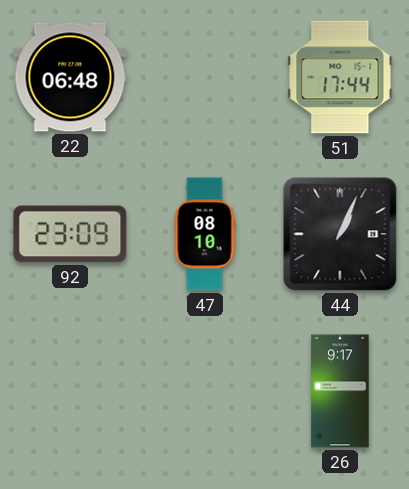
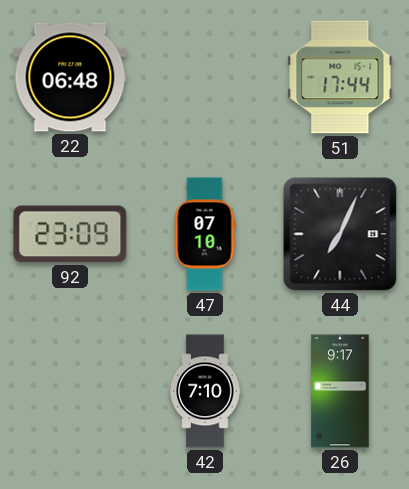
47: 08:10 -> 07:10
44: 1:04 -> 7:04
42: none -> 7:10
